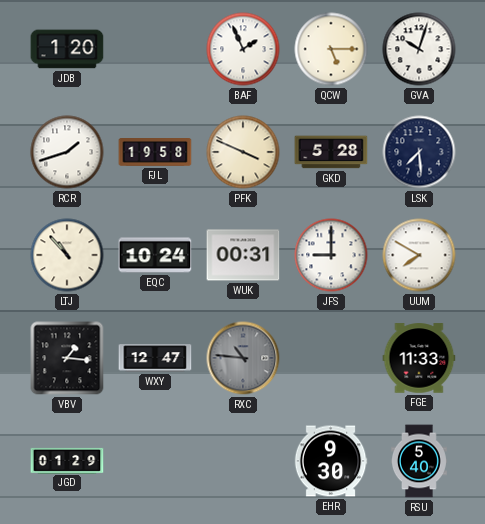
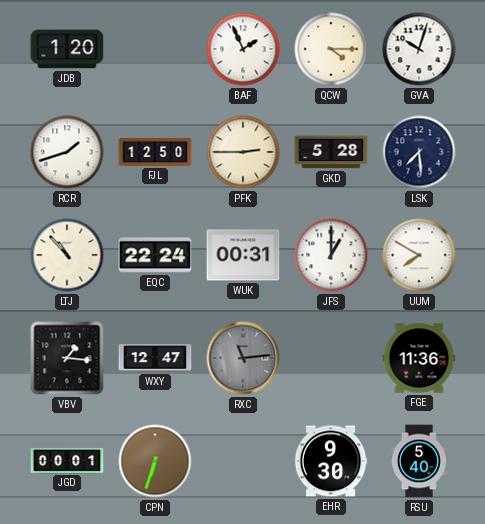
QCW: 5:15 -> 4:15
FJL: 19:58 -> 12:50
PFK: 3:49 -> 2:45
EQC: 10:24 -> 22:24
JFS: 9:00 -> 1:00
RXC: 10:46 -> 11:14
FGE: 11:33 -> 11:36
JGD: 01:29 -> 00:01
CPN: none -> 6:33
